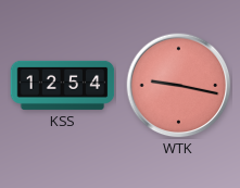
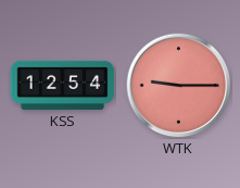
WTK: 9:17 -> 9:15
